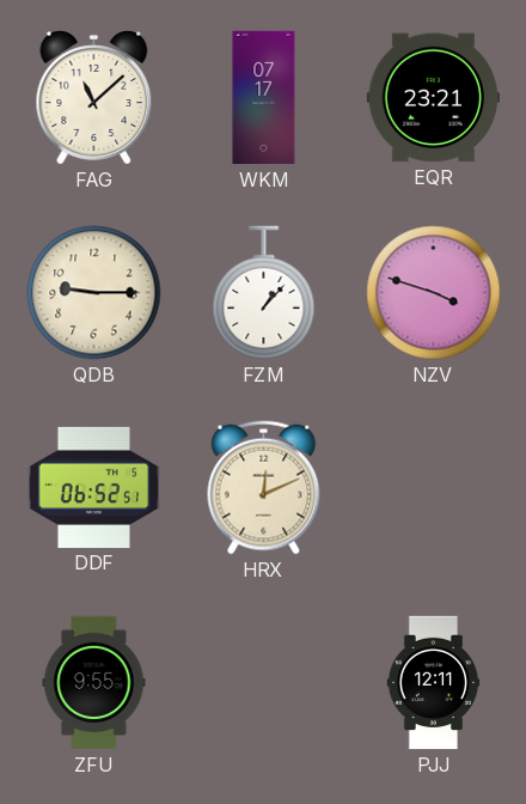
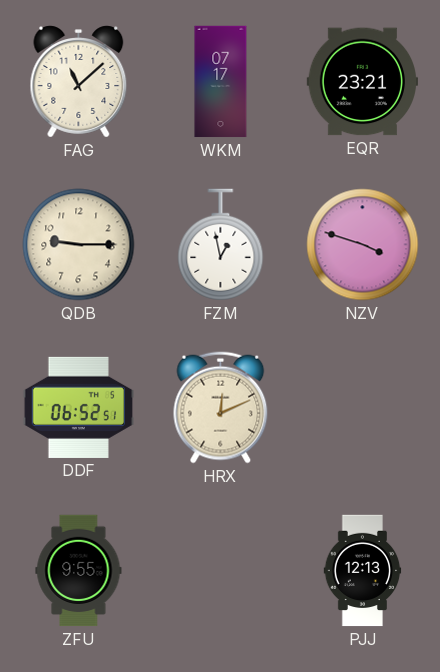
FZM: 1:07 -> 12:58
PJJ: 12:11 -> 12:13
